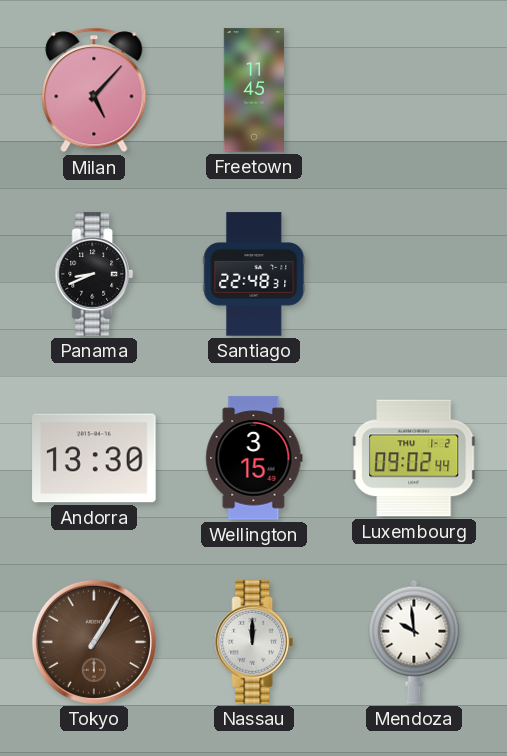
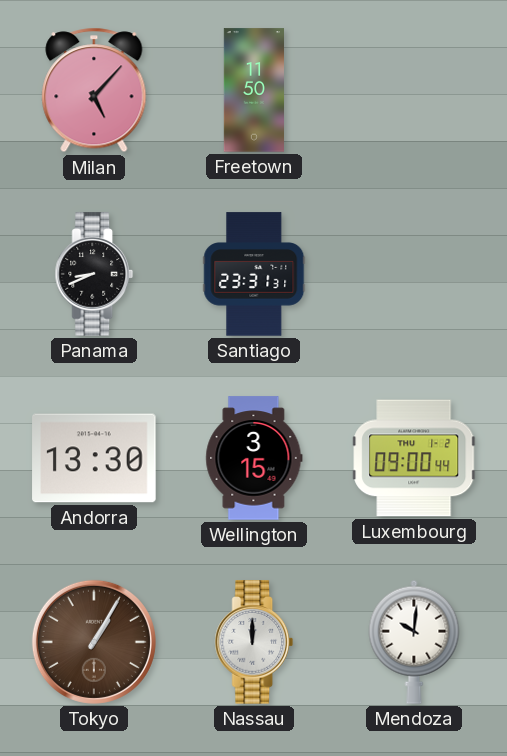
Freetown: 11:45 -> 11:50
Santiago: 22:48 -> 23:31
Luxembourg: 09:02 -> 09:00
Mendoza: 9:59 -> 10:01
